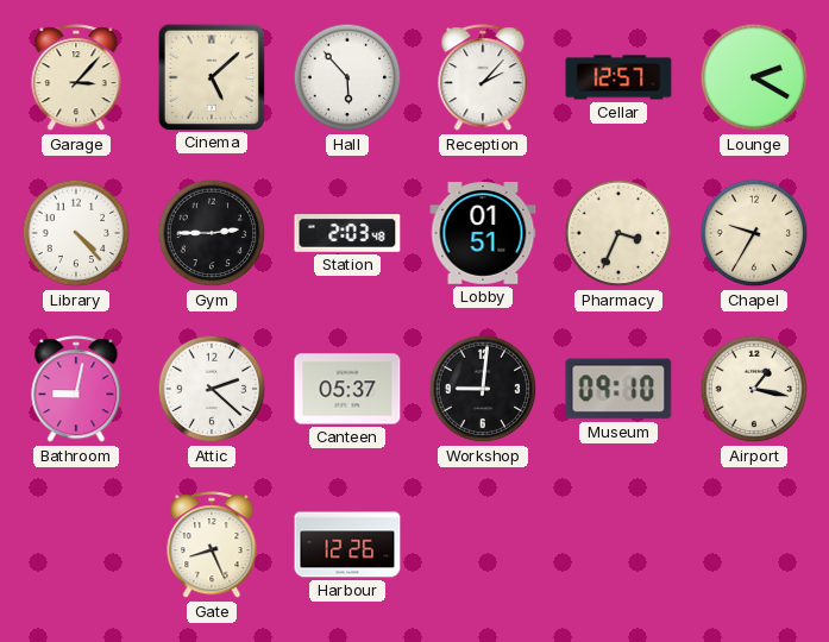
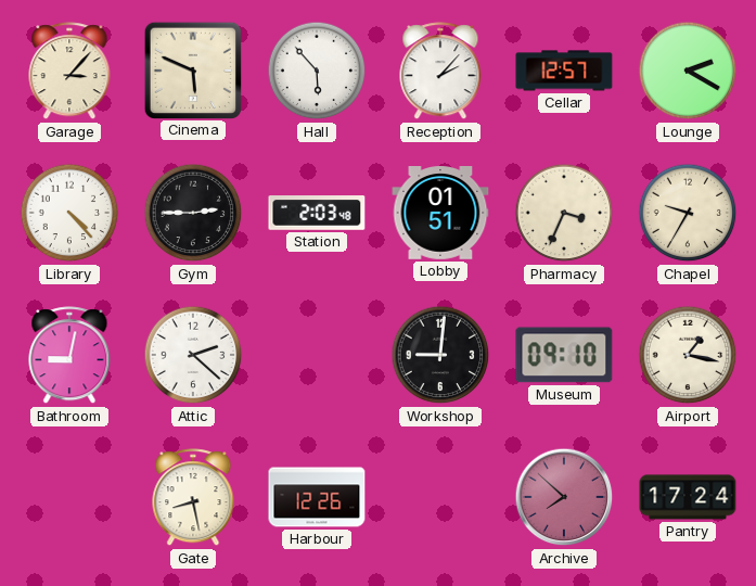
Cinema: 5:08 -> 5:49
Canteen: 05:37 -> none
Gate: 8:26 -> 8:28
Archive: none -> 7:52
Pantry: none -> 17:24
